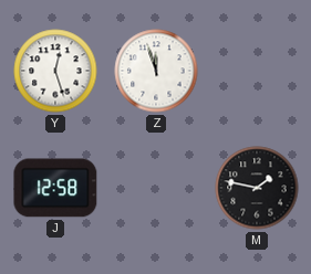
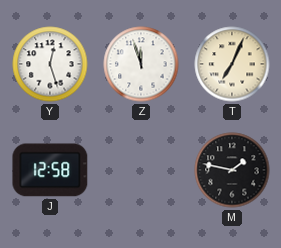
T: none -> 7:04
